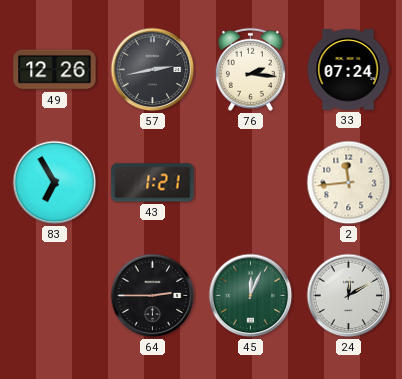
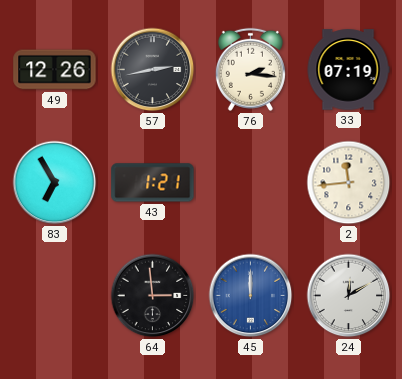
33: 07:24 -> 07:19
64: 2:45 -> 2:59
45: 12:04 -> 12:00
45 dial: green -> blue
